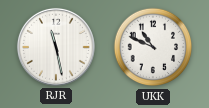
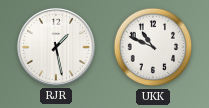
RJR: 11:28 -> 1:28
